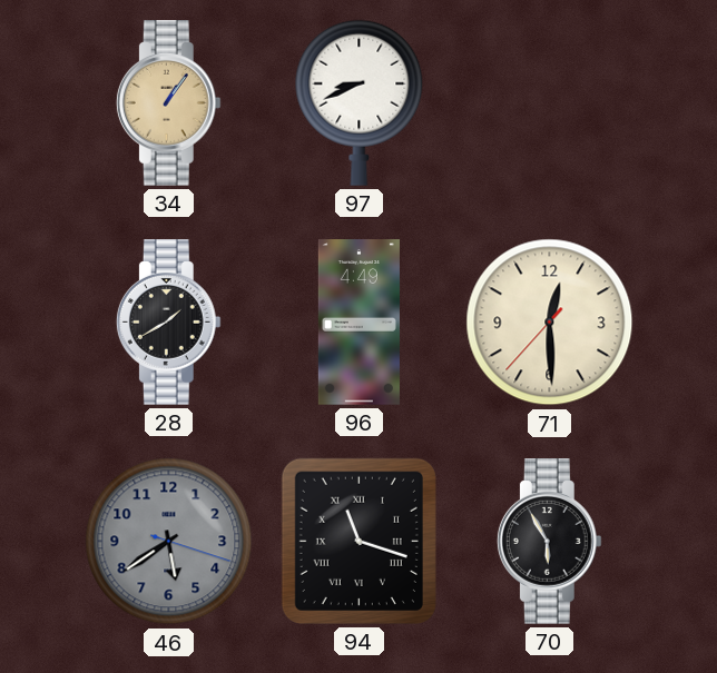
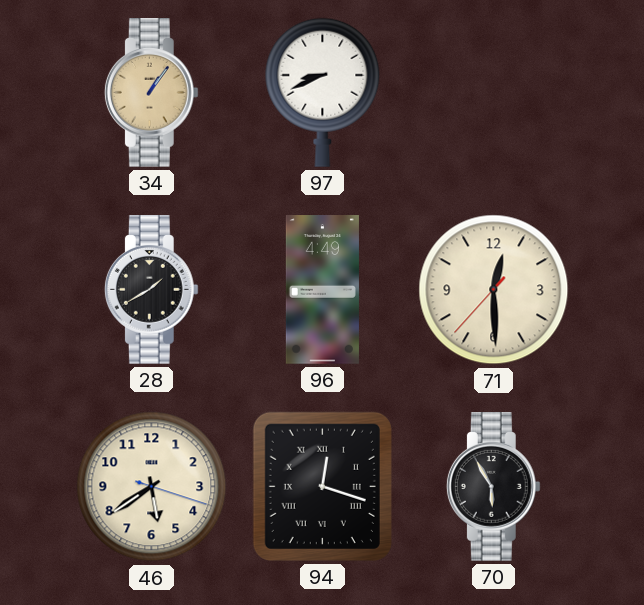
46 dial: grey -> cream
94: 11:18 -> 12:18
